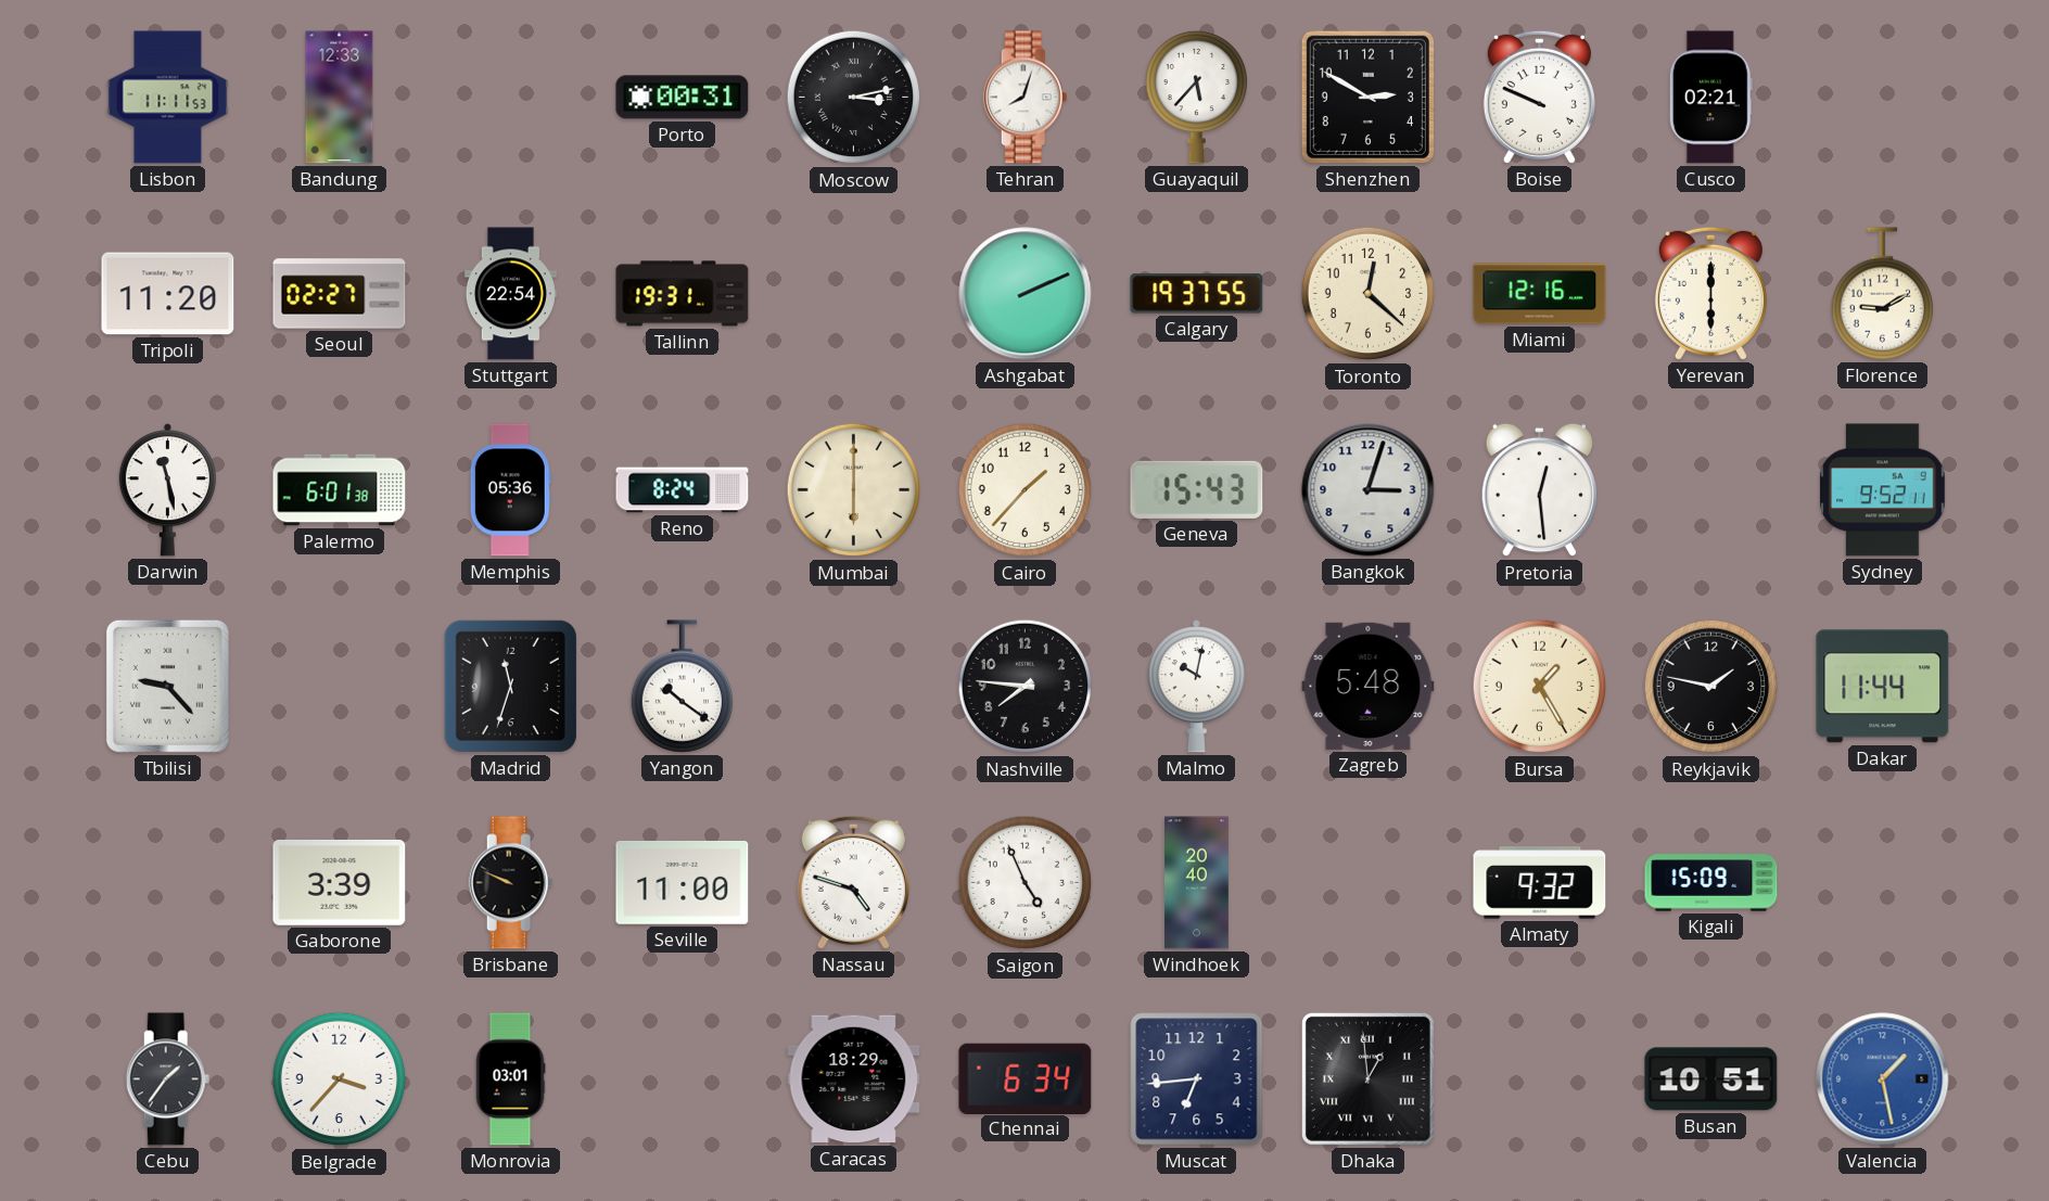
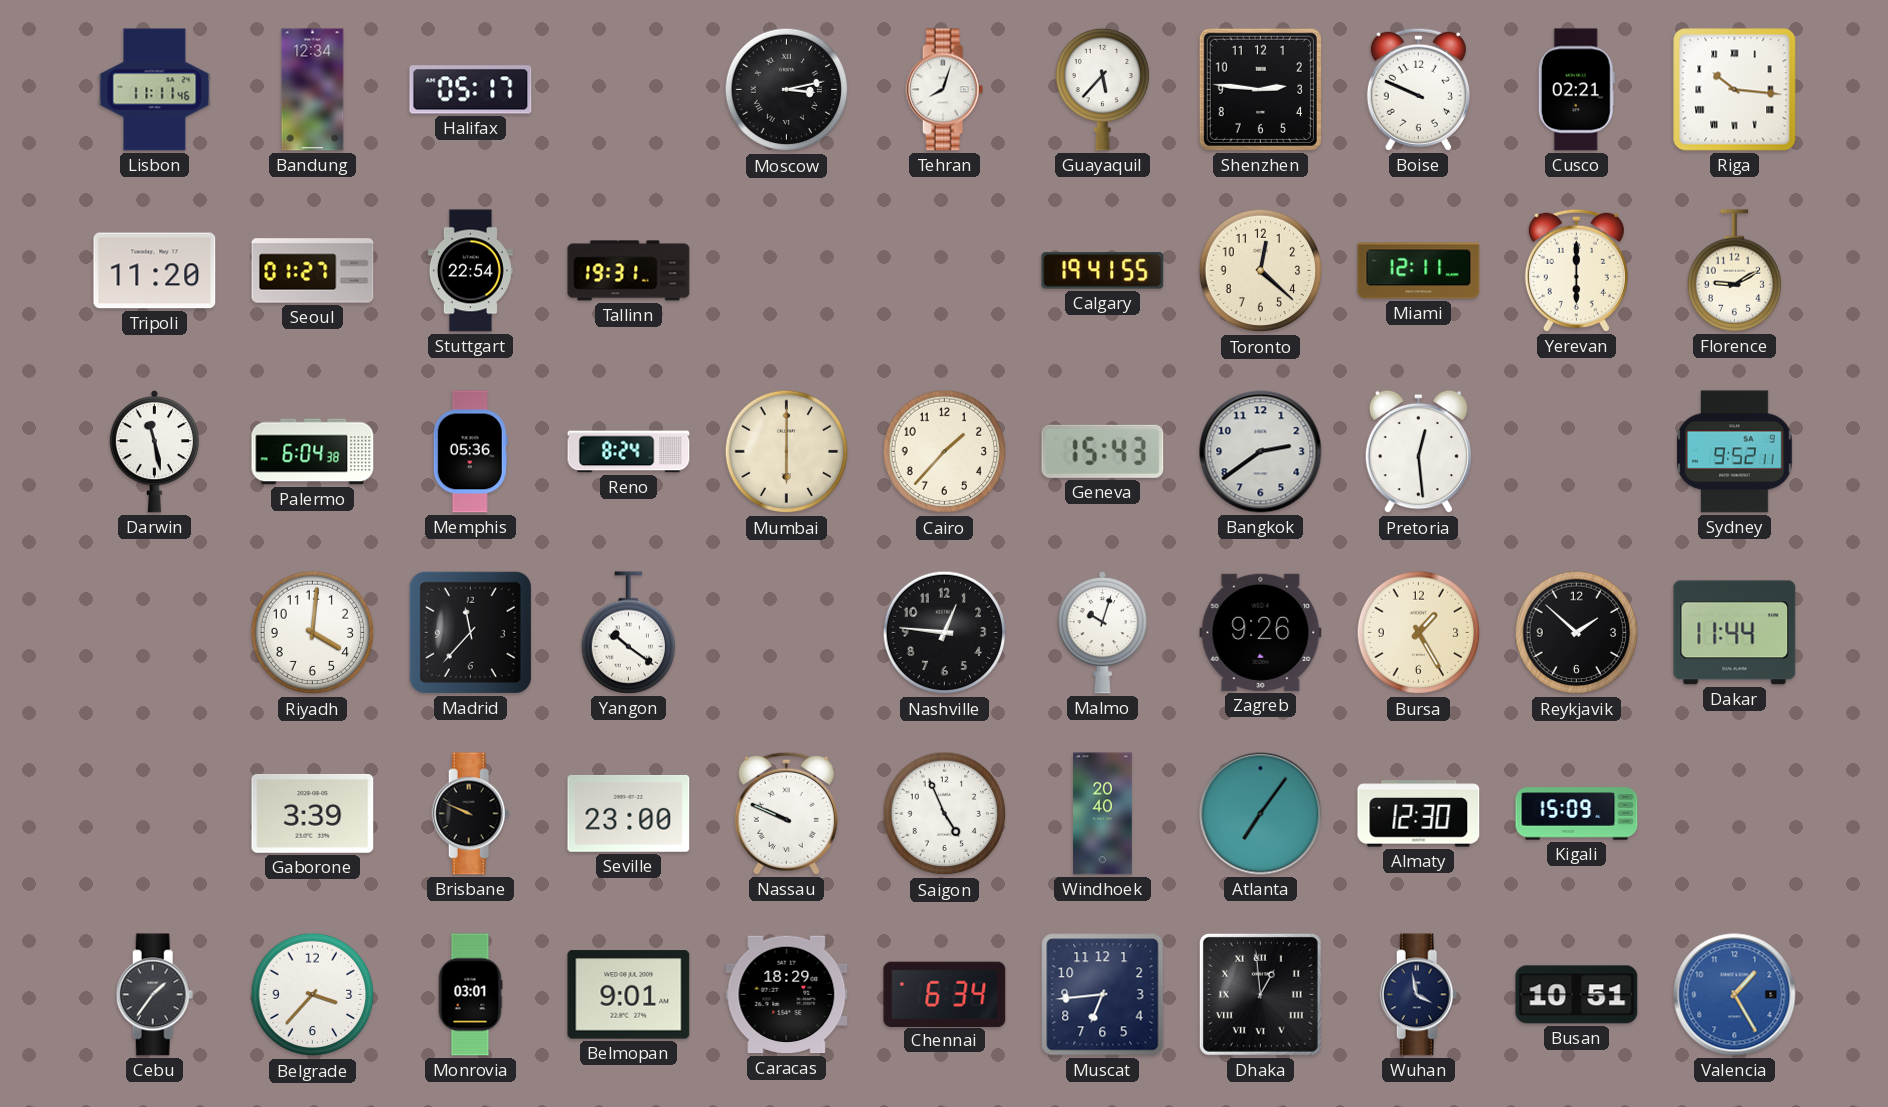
Lisbon: 11:11:53 -> 11:11:46
Bandung: 12:33 -> 12:34
Halifax: none -> 05:17
Porto: 00:31 -> none
Shenzhen: 2:50 -> 2:46
Riga: none -> 10:16
Seoul: 02:27 -> 01:27
Ashgabat: 2:11 -> none
Calgary: 19:37 -> 19:41
Miami: 12:16 -> 12:11
Palermo: 6:01 -> 6:04
Bangkok: 3:03 -> 2:39
Tbilisi: 9:23 -> none
Riyadh: none -> 4:01
Madrid: 11:33 -> 11:37
Nashville: 7:46 -> 12:46
Malmo: 10:02 -> 10:03
Zagreb: 5:48 -> 9:26
Reykjavik: 1:47 -> 1:52
Seville: 11:00 -> 23:00
Nassau: 4:48 -> 9:49
Atlanta: none -> 7:06
Almaty: 9:32 -> 12:30
Belmopan: none -> 9:01
Wuhan: none -> 3:58
Valencia: 1:28 -> 1:25
